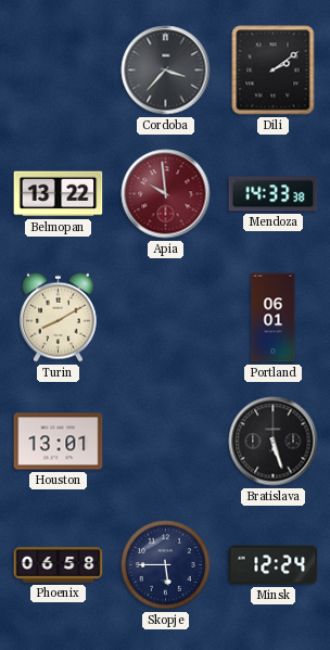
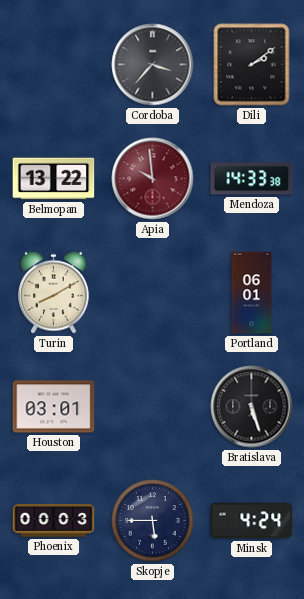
Houston: 13:01 -> 03:01
Phoenix: 06:58 -> 00:03
Minsk: 12:24 -> 4:24
